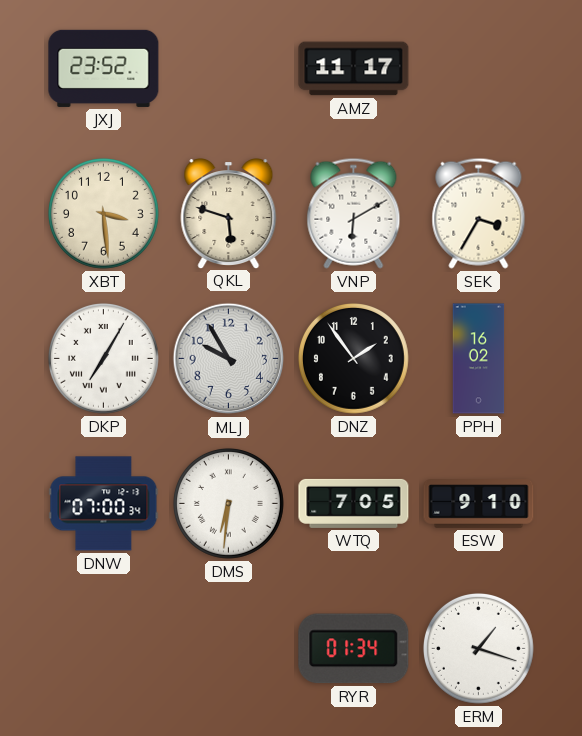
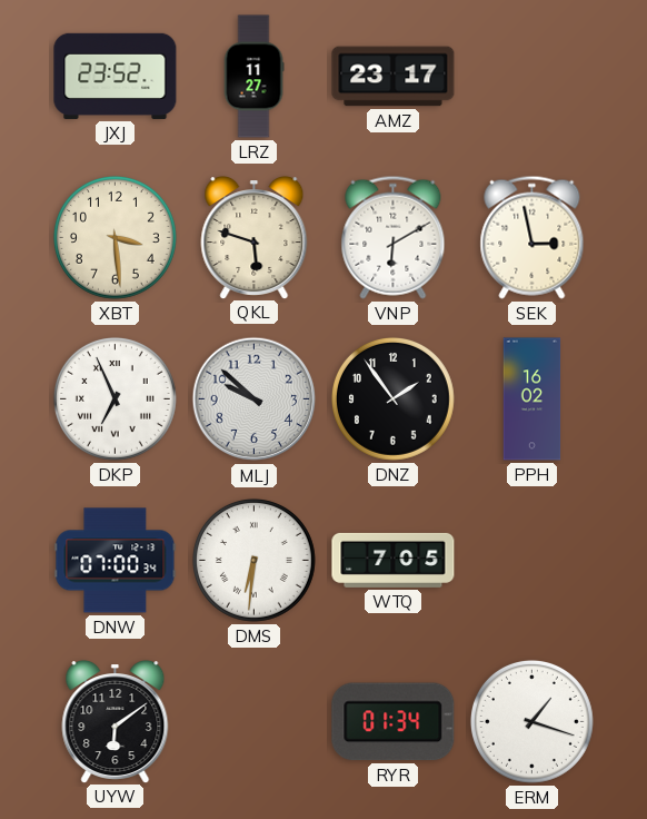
LRZ: none -> 11:27
AMZ: 11:17 -> 23:17
SEK: 3:35 -> 2:58
DKP: 7:05 -> 6:56
MLJ: 9:55 -> 9:52
ESW: 9:10 -> none
UYW: none -> 6:09
